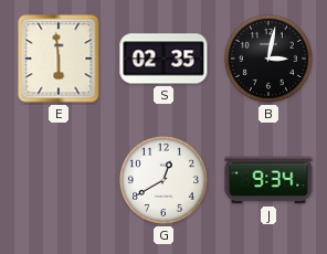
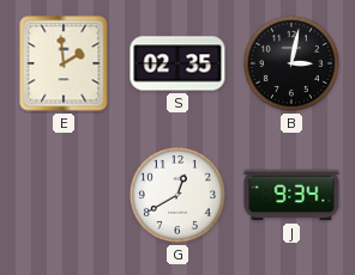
E: 5:59 -> 1:59
